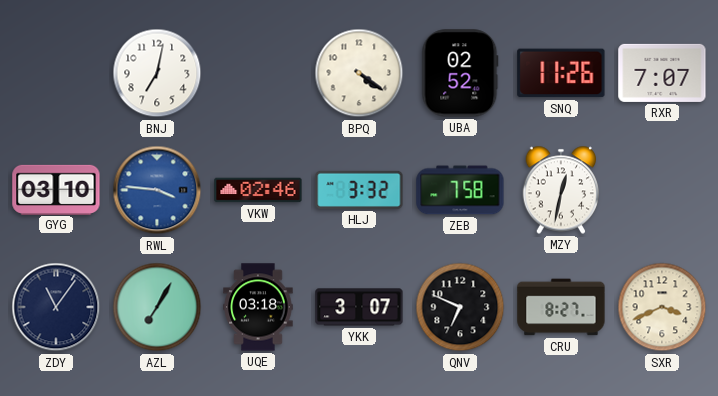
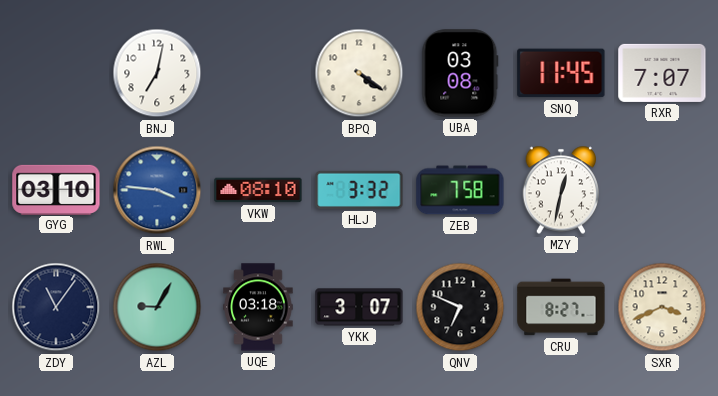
UBA: 02:52 -> 03:08
SNQ: 11:26 -> 11:45
VKW: 02:46 -> 08:10
AZL: 7:05 -> 9:05
